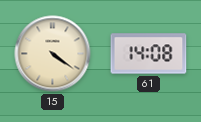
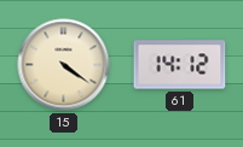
61: 14:08 -> 14:12
